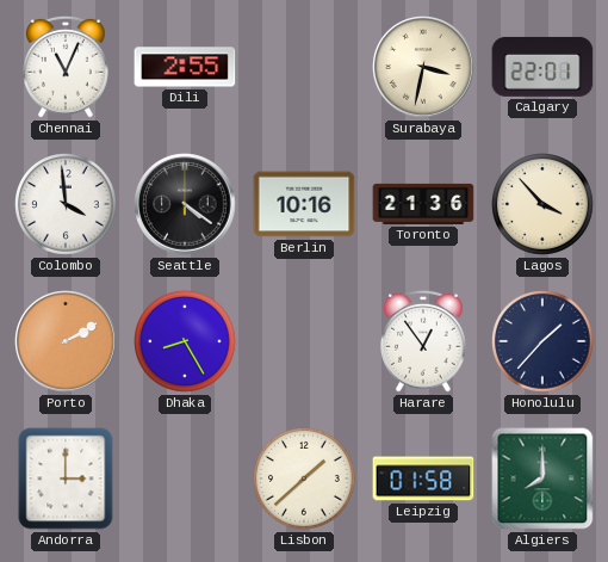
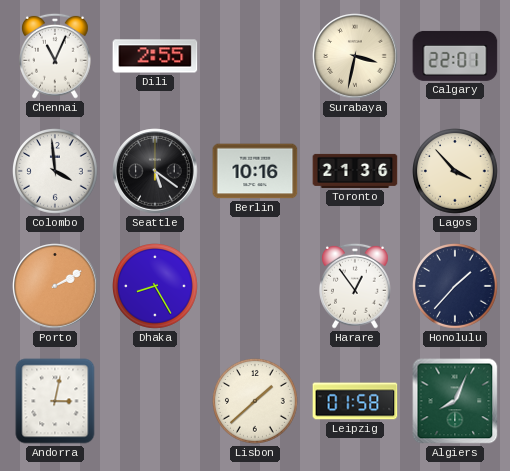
Seattle: 4:21 -> 5:21
Andorra: 3:00 -> 3:02
Algiers: 8:00 -> 8:04
